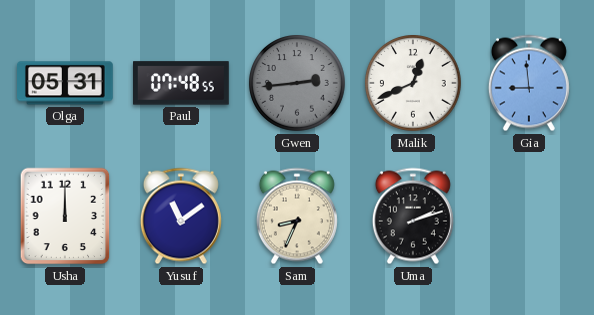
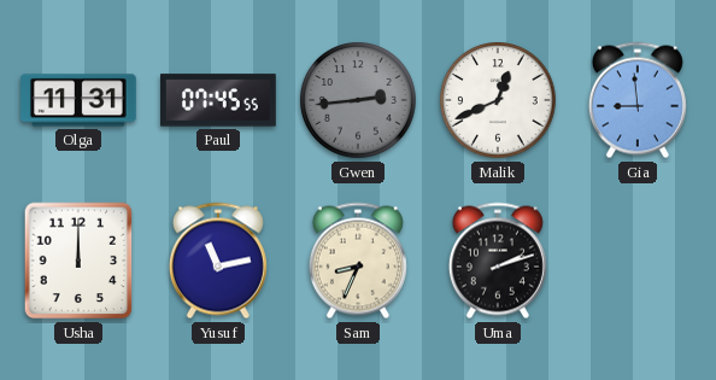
Olga: 05:31 -> 11:31
Paul: 07:48 -> 07:45
Yusuf: 11:09 -> 11:13
